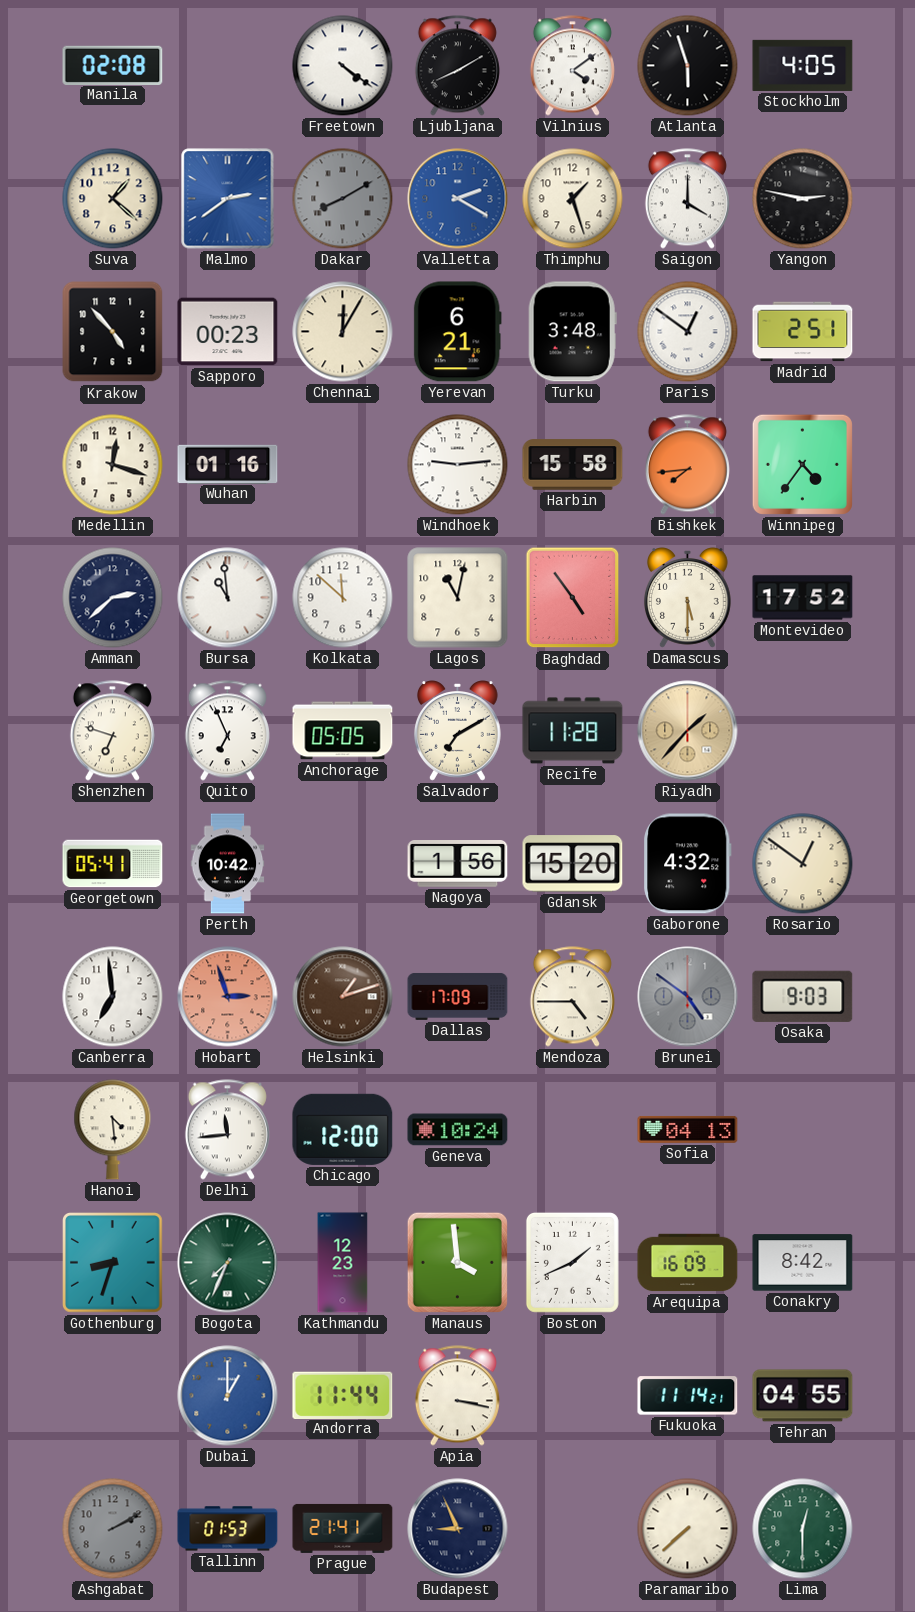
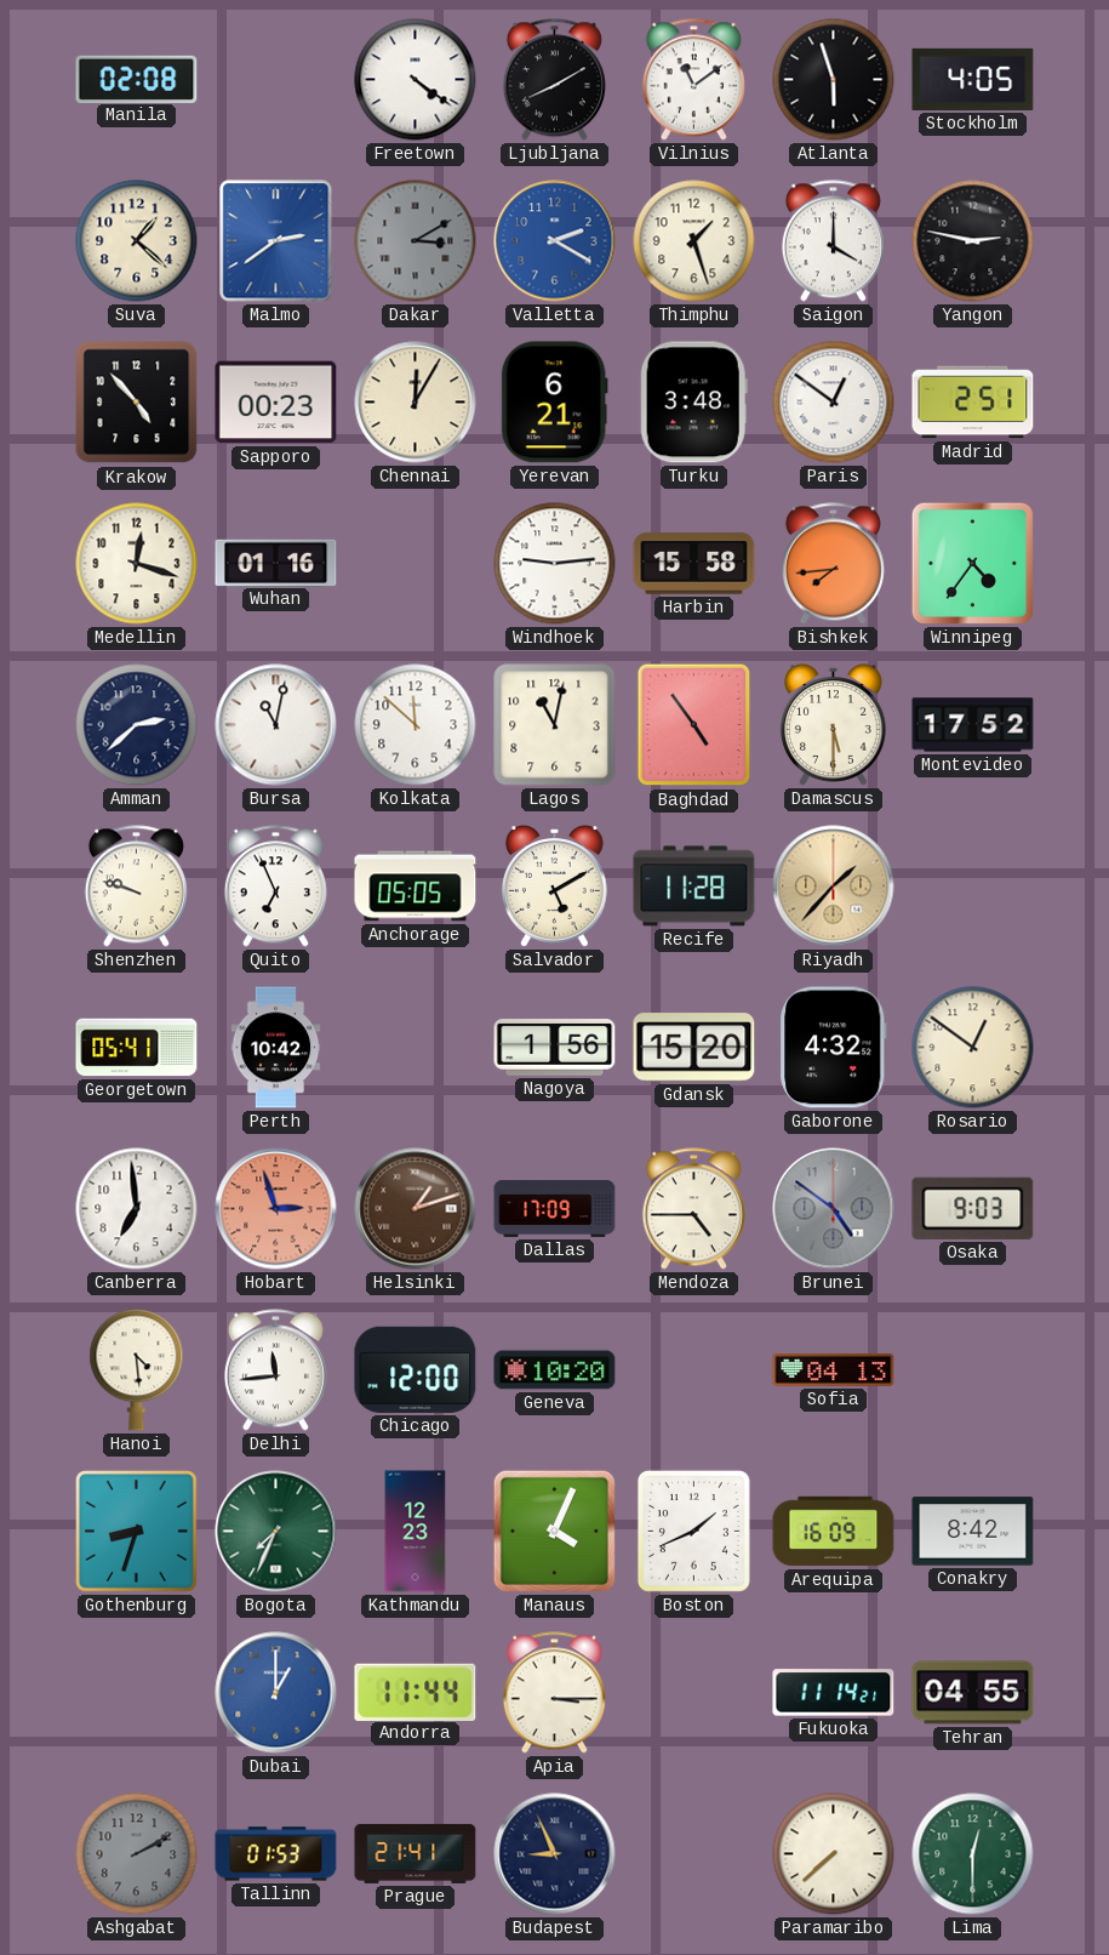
Vilnius: 4:09 -> 11:09
Dakar: 8:10 -> 3:10
Bursa: 10:59 -> 11:02
Shenzhen: 6:48 -> 9:48
Salvador: 7:10 -> 5:10
Geneva: 10:24 -> 10:20
Manaus: 3:59 -> 4:04
Apia: 3:17 -> 3:15
